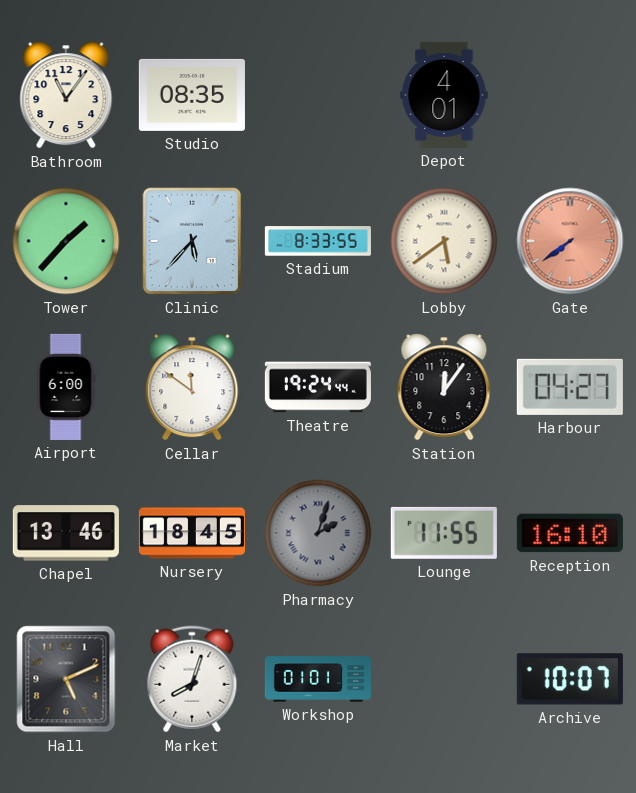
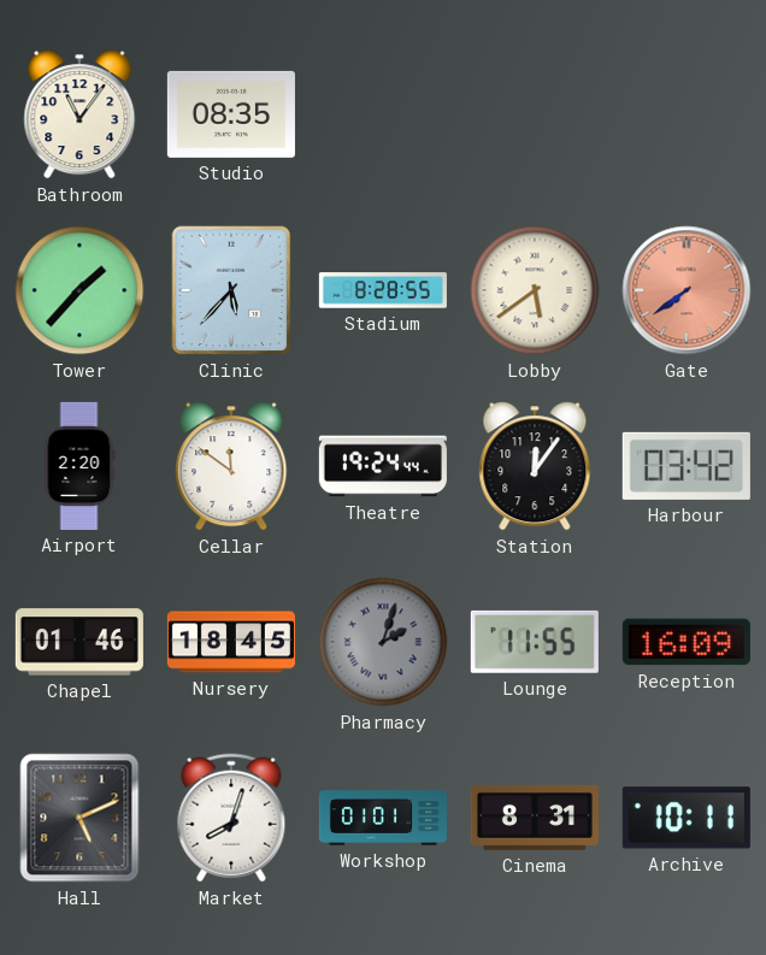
Depot: 4:01 -> none
Stadium: 8:33 -> 8:28
Airport: 6:00 -> 2:20
Harbour: 04:27 -> 03:42
Chapel: 13:46 -> 01:46
Reception: 16:10 -> 16:09
Cinema: none -> 8:31
Archive: 10:07 -> 10:11
